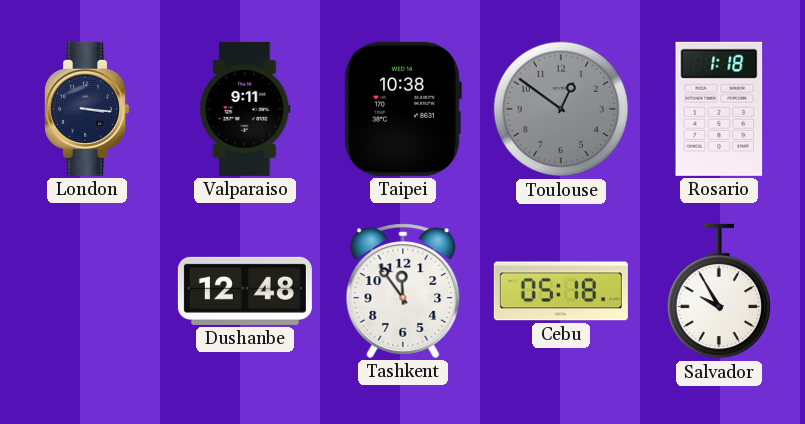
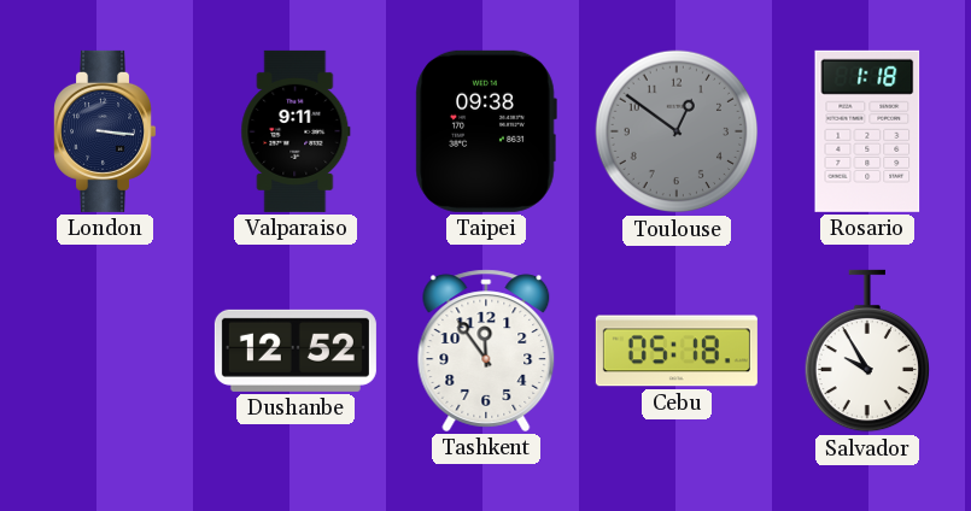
Taipei: 10:38 -> 09:38
Dushanbe: 12:48 -> 12:52
